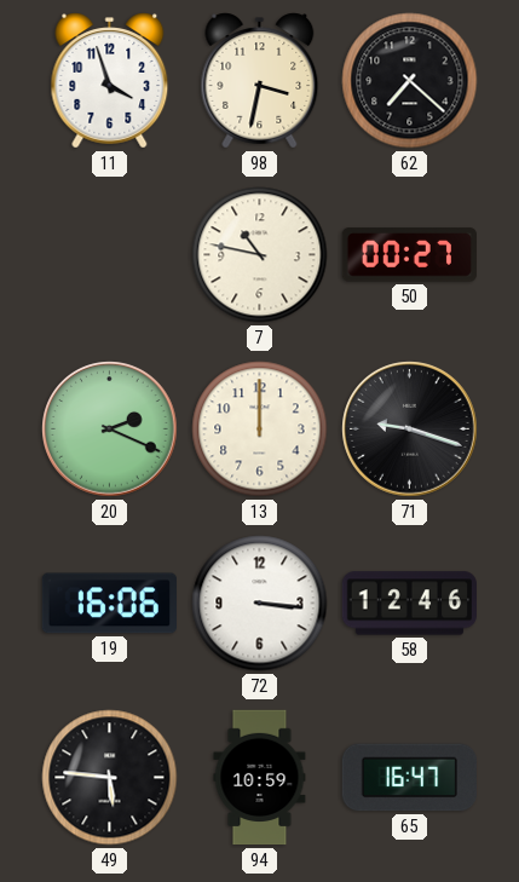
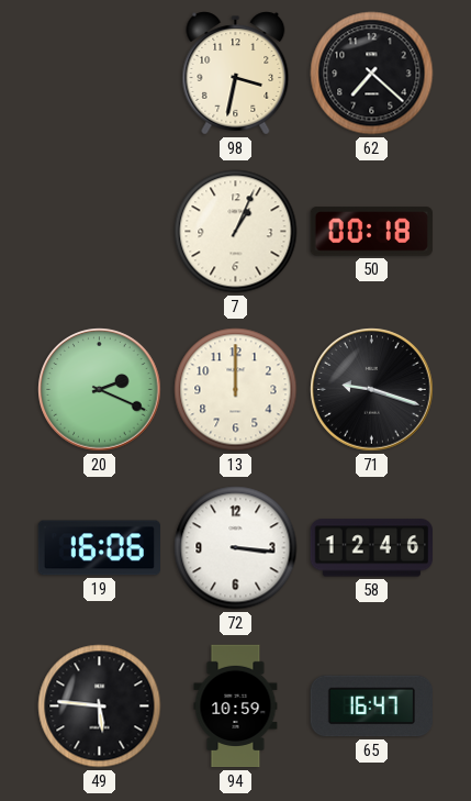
11: 3:57 -> none
7: 10:47 -> 1:04
50: 00:27 -> 00:18
